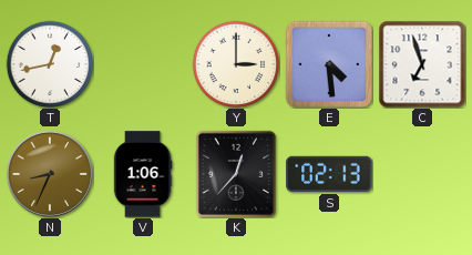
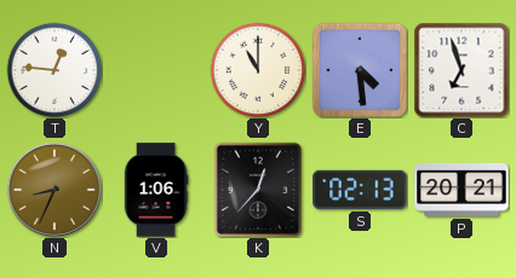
T: 12:43 -> 12:46
Y: 3:00 -> 11:00
P: none -> 20:21
